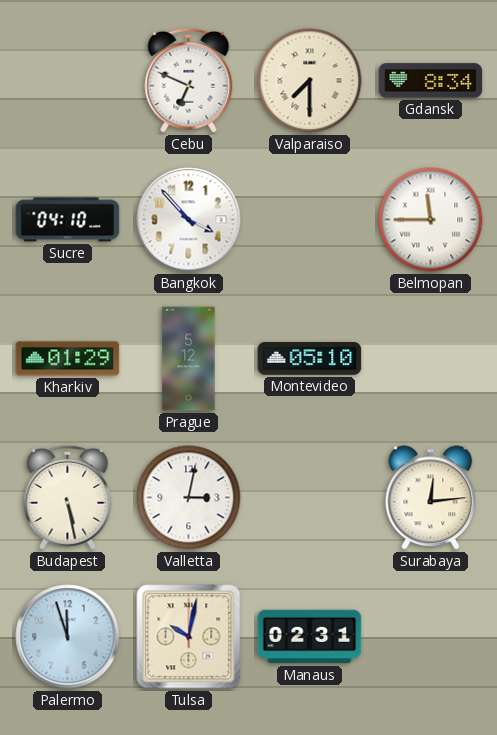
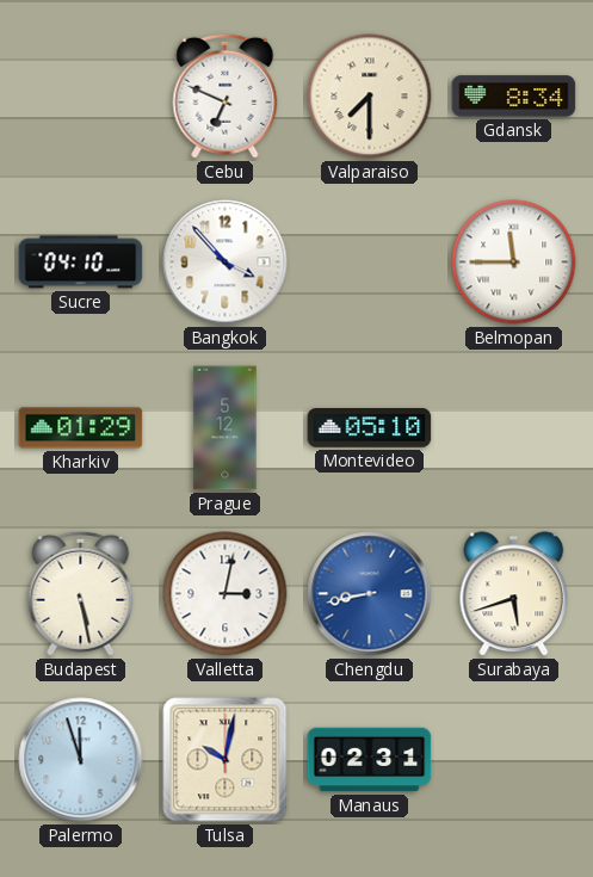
Chengdu: none -> 8:43
Surabaya: 12:14 -> 5:42
